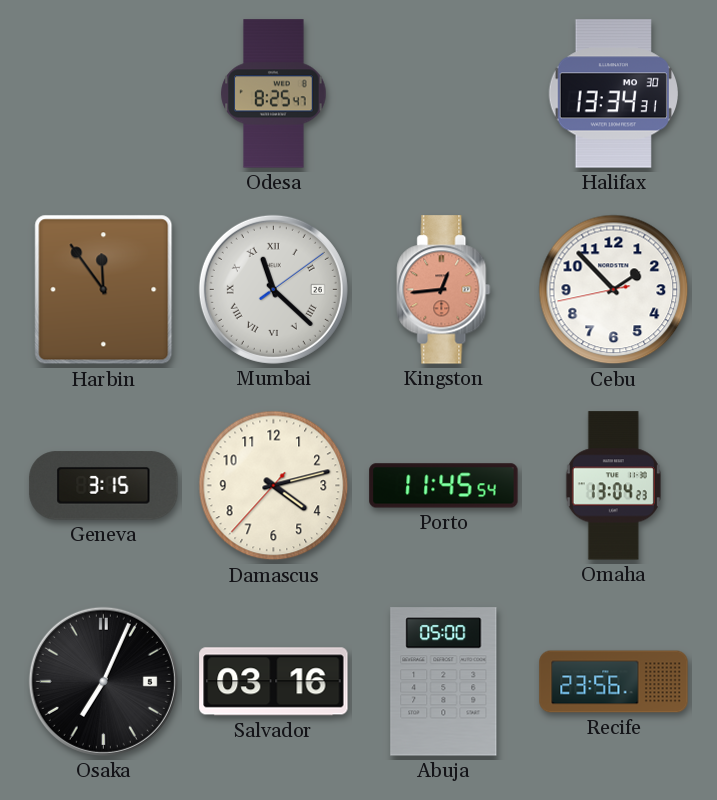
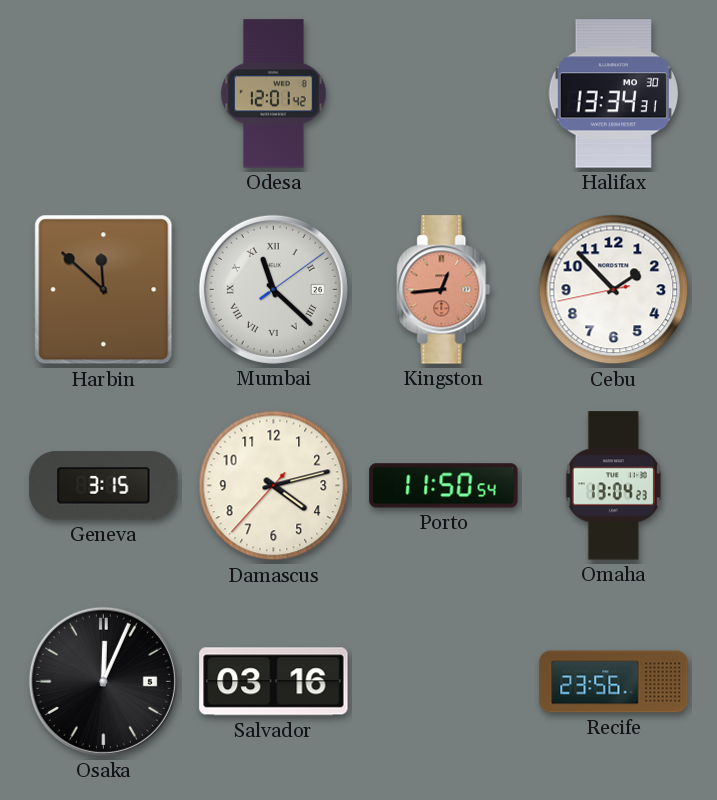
Odesa: 8:25 -> 12:01
Harbin: 11:54 -> 11:52
Porto: 11:45 -> 11:50
Osaka: 7:04 -> 12:04
Abuja: 05:00 -> none
